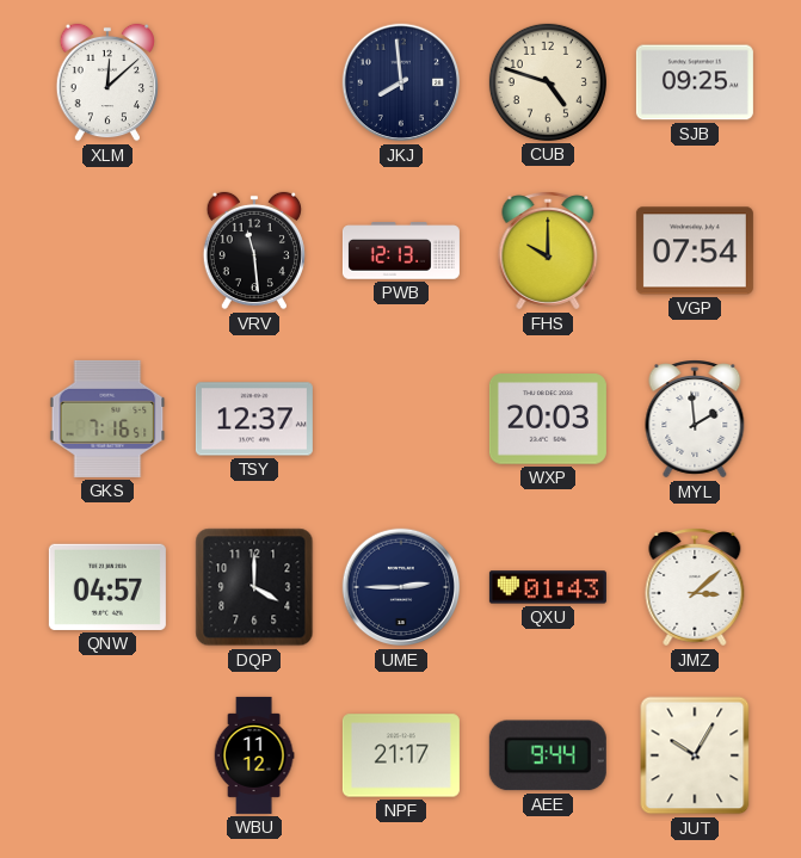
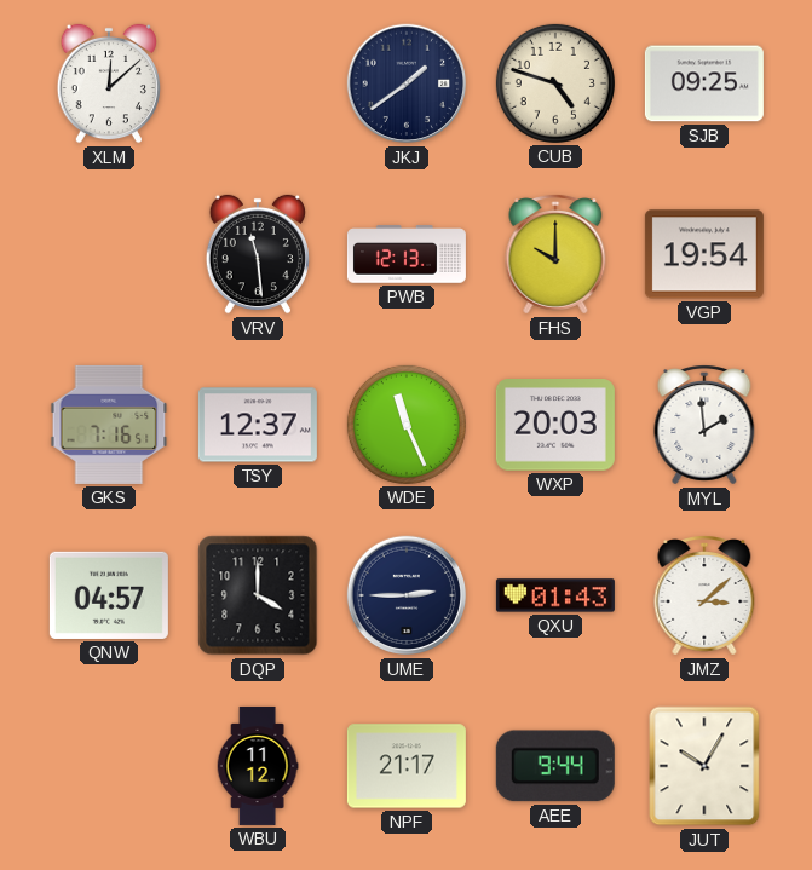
JKJ: 7:59 -> 1:39
VGP: 07:54 -> 19:54
WDE: none -> 11:26
